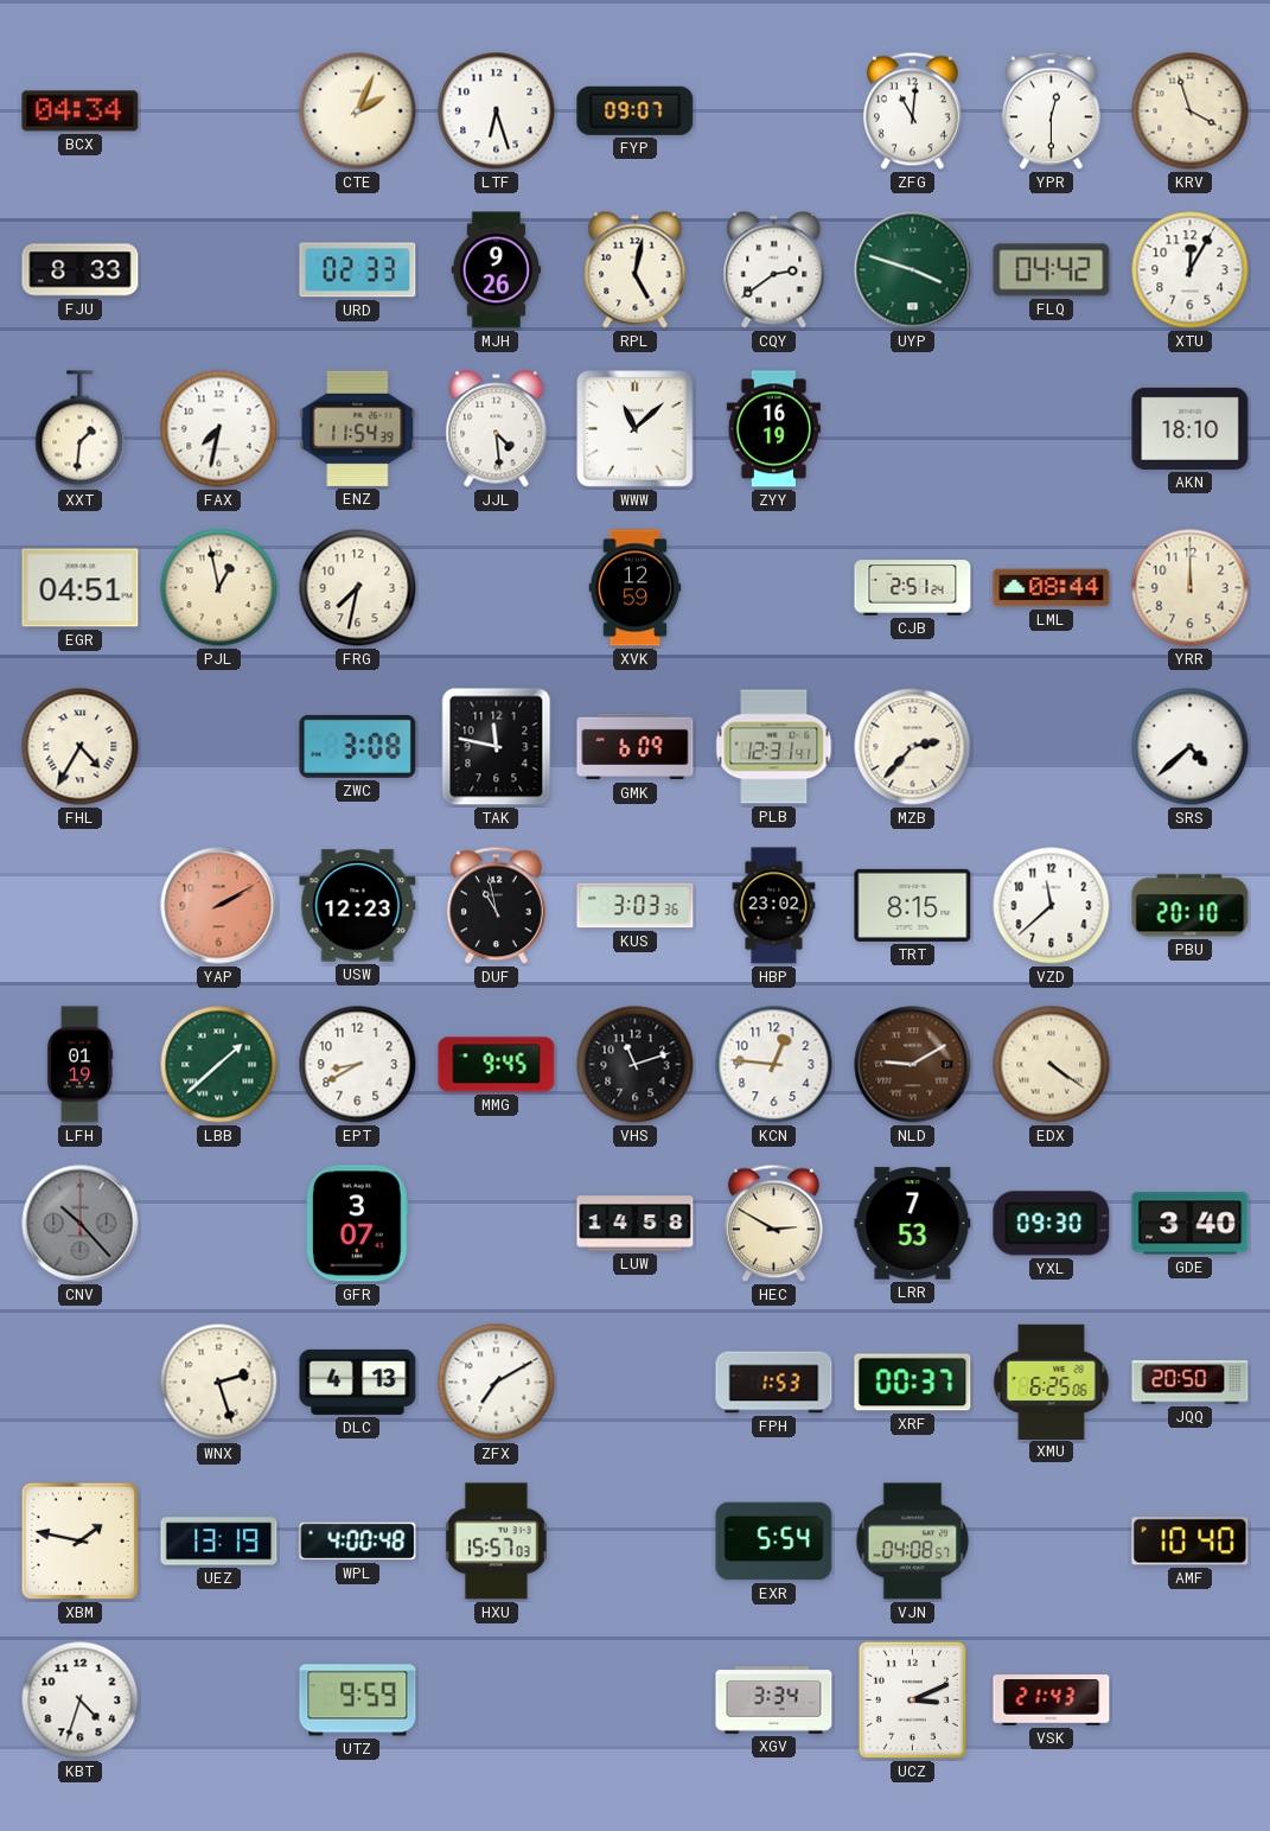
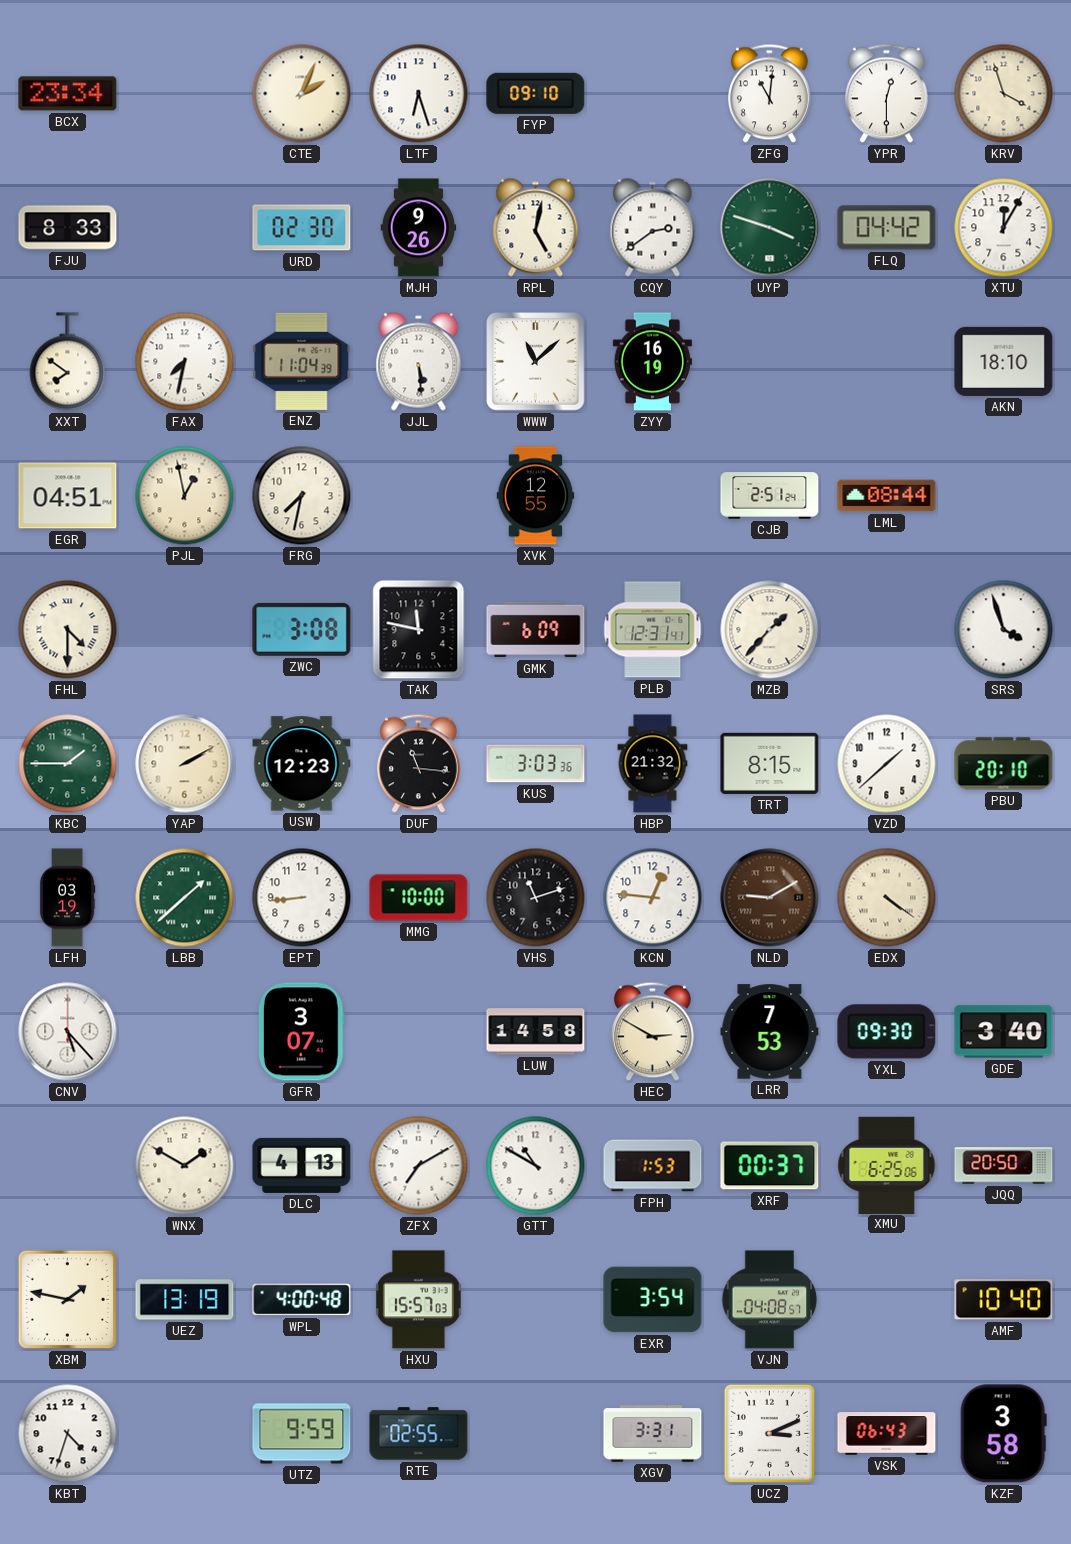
BCX: 04:34 -> 23:34
FYP: 09:07 -> 09:10
URD: 02:33 -> 02:30
XXT: 1:31 -> 7:51
ENZ: 11:54 -> 11:04
JJL: 4:29 -> 5:29
XVK: 12:59 -> 12:55
YRR: 12:00 -> none
FHL: 4:35 -> 4:30
MZB: 2:37 -> 1:37
SRS: 4:38 -> 3:57
KBC: none -> 1:45
YAP dial: salmon -> cream
DUF: 10:58 -> 11:16
HBP: 23:02 -> 21:32
VZD: 11:38 -> 1:38
LFH: 01:19 -> 03:19
EPT: 8:40 -> 8:44
MMG: 9:45 -> 10:00
CNV: 10:23 -> 5:23
CNV dial: grey -> white
WNX: 2:27 -> 1:50
GTT: none -> 10:50
EXR: 5:54 -> 3:54
RTE: none -> 02:55
XGV: 3:34 -> 3:31
VSK: 21:43 -> 06:43
KZF: none -> 3:58
